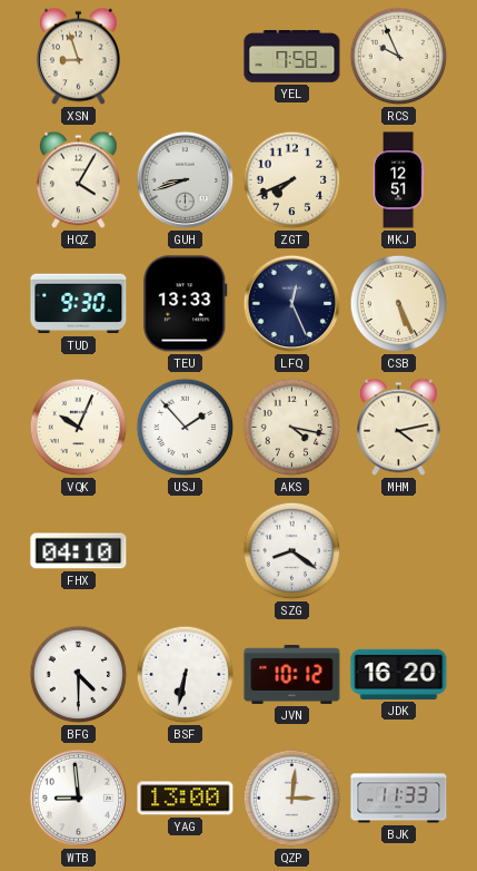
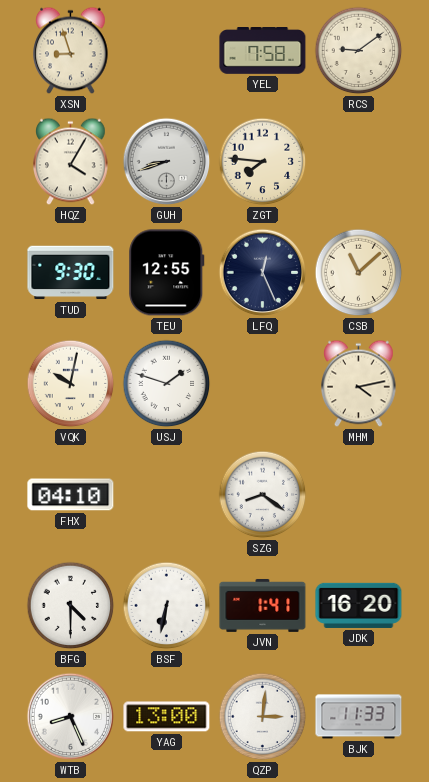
RCS: 9:56 -> 9:09
ZGT: 7:41 -> 7:46
MKJ: 12:51 -> none
TEU: 13:33 -> 12:55
CSB: 5:26 -> 11:08
VQK: 10:04 -> 10:02
USJ: 1:53 -> 1:48
AKS: 4:17 -> none
JVN: 10:12 -> 1:41
WTB: 8:59 -> 8:26
